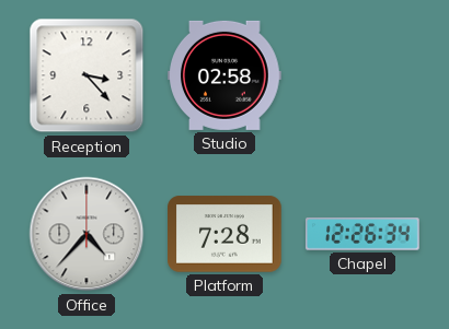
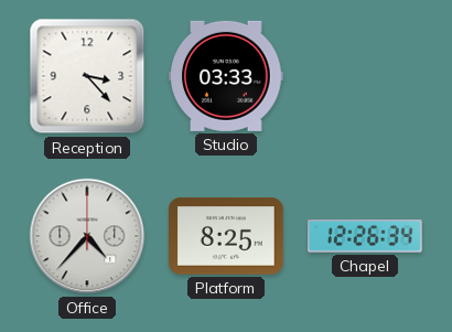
Studio: 02:58 -> 03:33
Platform: 7:28 -> 8:25
